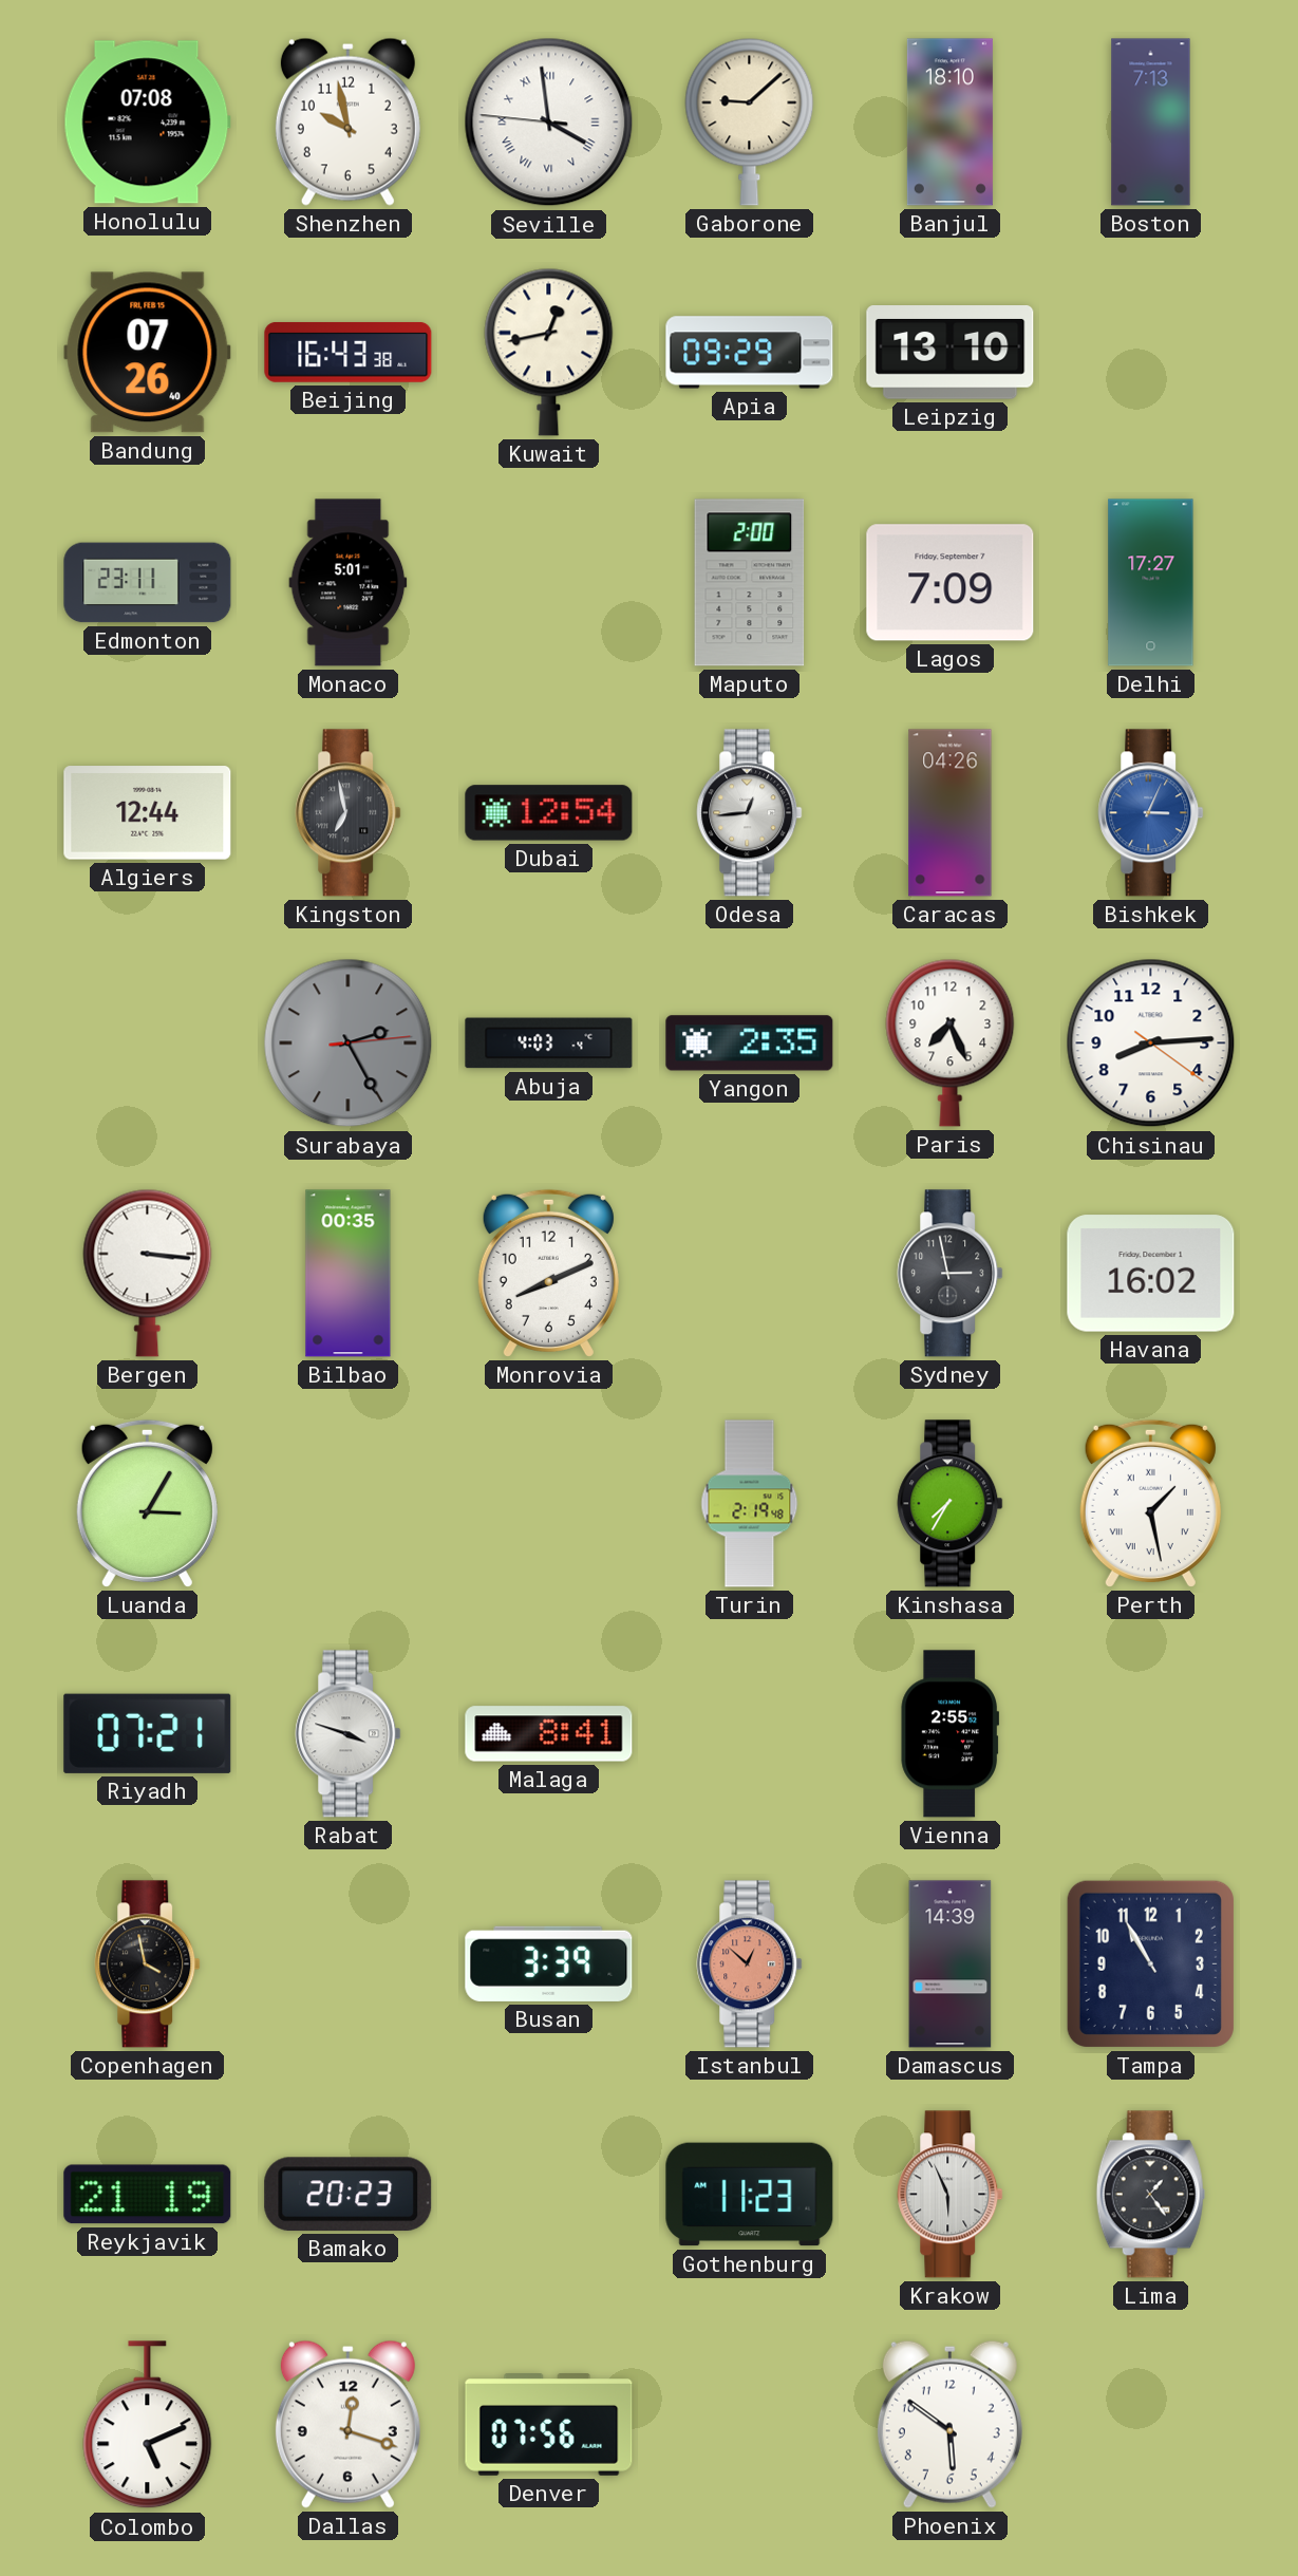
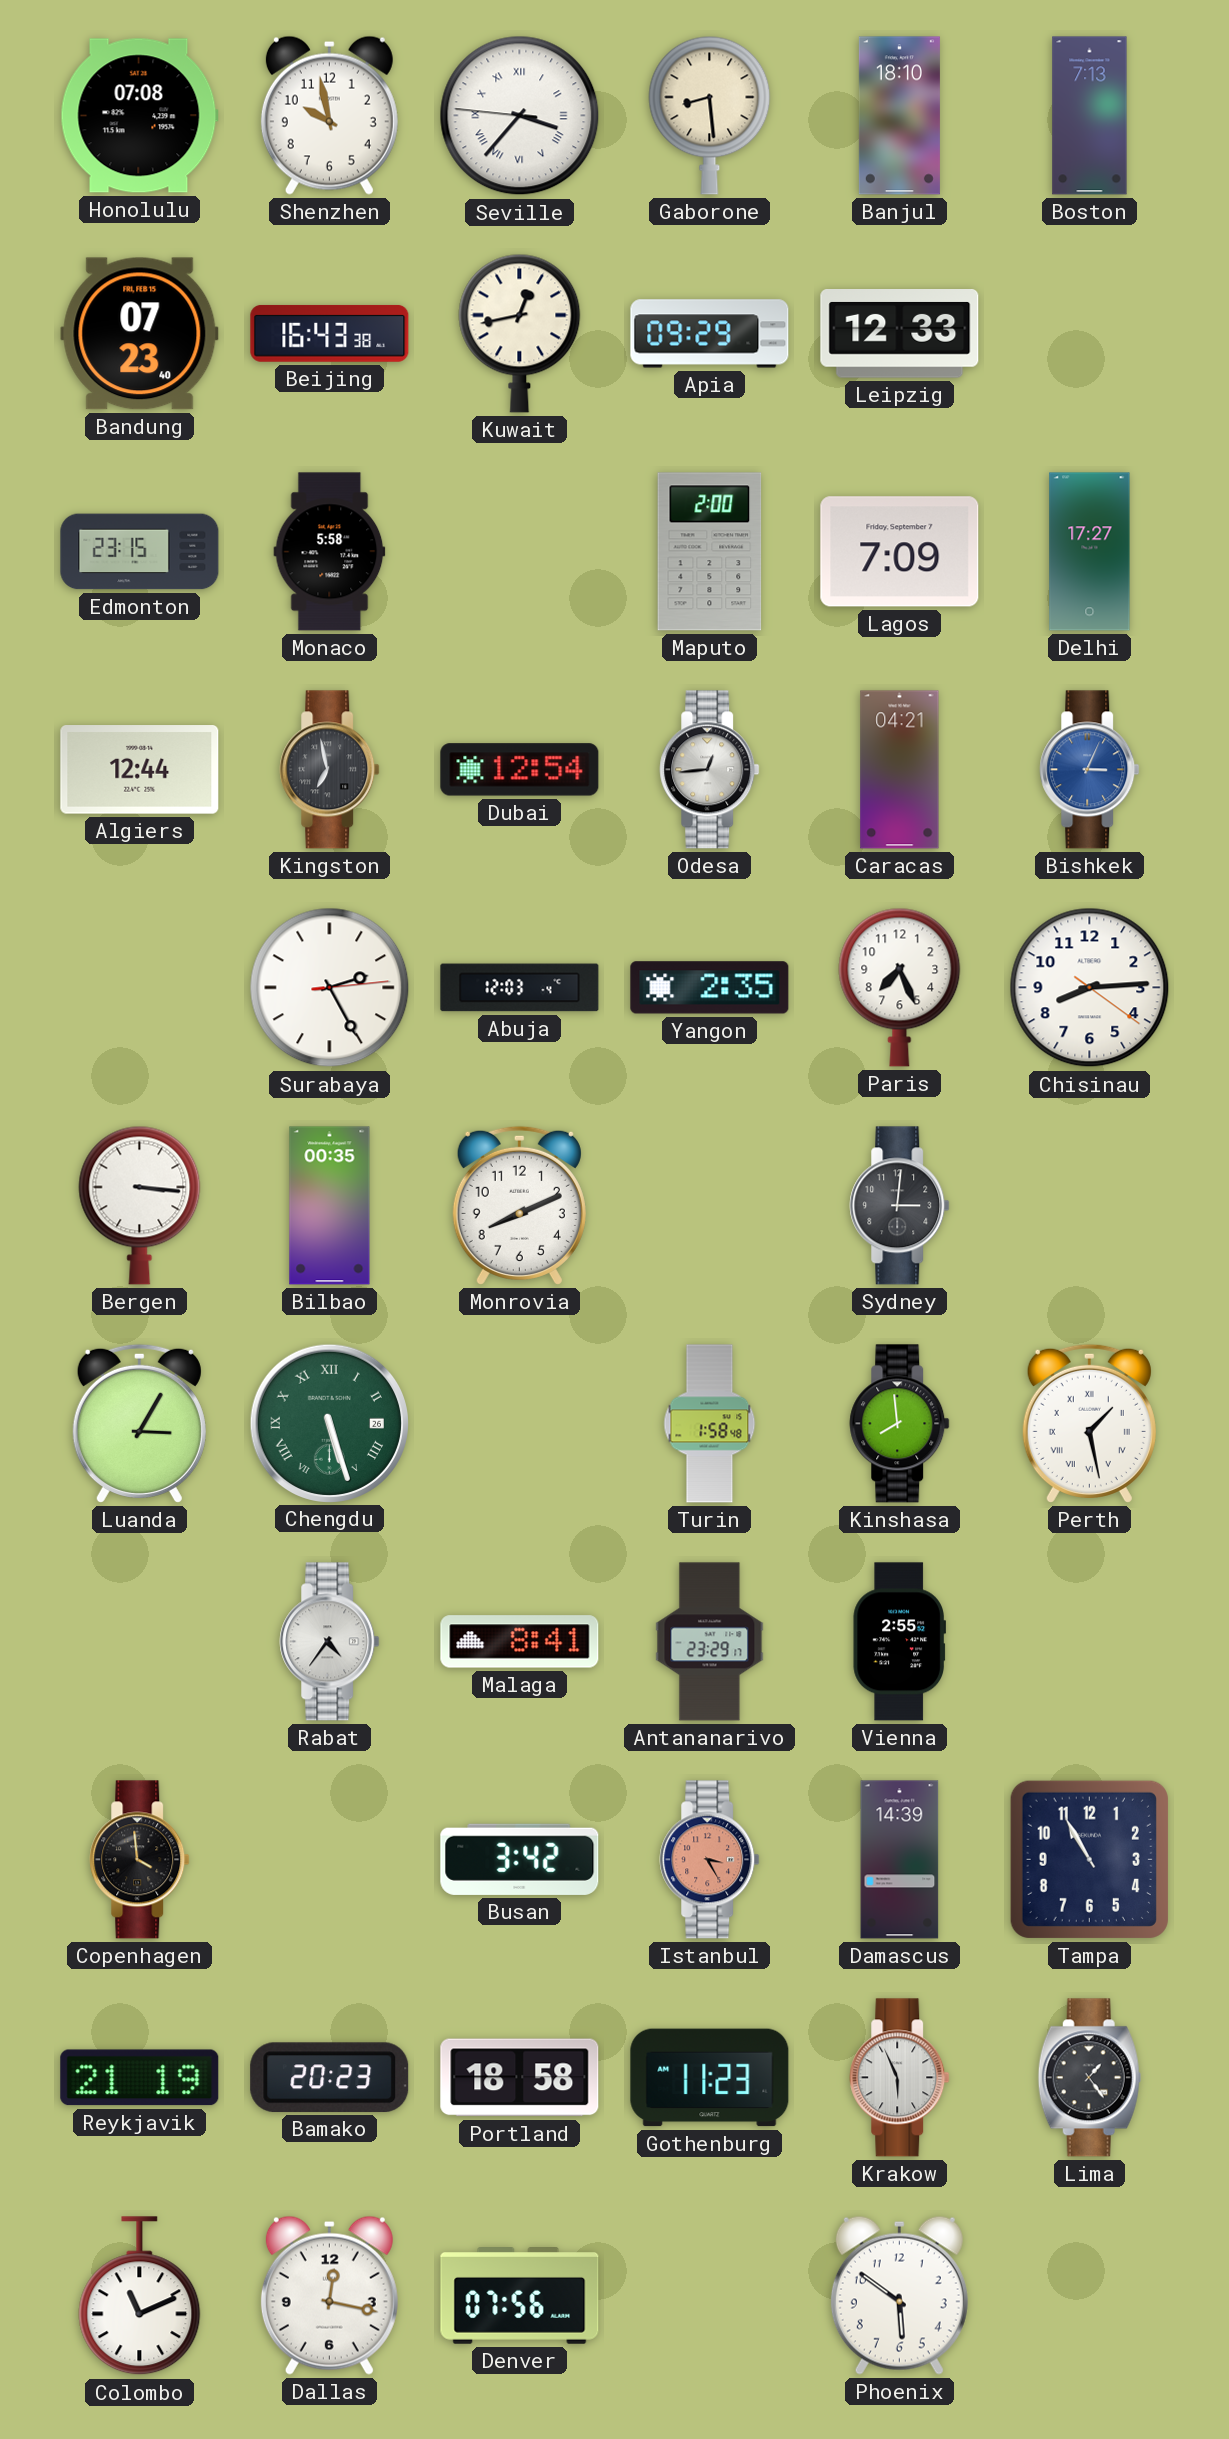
Seville: 3:58 -> 3:36
Gaborone: 9:08 -> 8:29
Bandung: 07:26 -> 07:23
Leipzig: 13:10 -> 12:33
Edmonton: 23:11 -> 23:15
Monaco: 5:01 -> 5:58
Caracas: 04:26 -> 04:21
Surabaya dial: grey -> white
Abuja: 4:03 -> 12:03
Sydney: 2:58 -> 3:01
Havana: 16:02 -> none
Chengdu: none -> 5:27
Turin: 2:19 -> 1:58
Kinshasa: 7:35 -> 7:59
Riyadh: 07:21 -> none
Rabat: 3:48 -> 4:36
Antananarivo: none -> 23:29
Copenhagen: 3:58 -> 3:59
Busan: 3:39 -> 3:42
Istanbul: 12:52 -> 3:25
Portland: none -> 18:58
Colombo: 5:11 -> 11:11
Dallas: 12:18 -> 12:17
